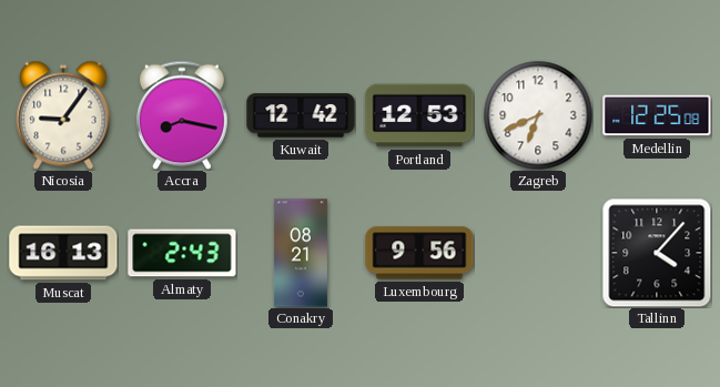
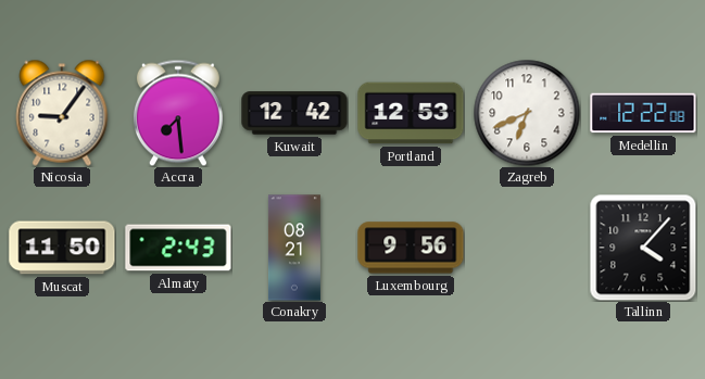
Accra: 8:17 -> 7:29
Medellin: 12:25 -> 12:22
Muscat: 16:13 -> 11:50
